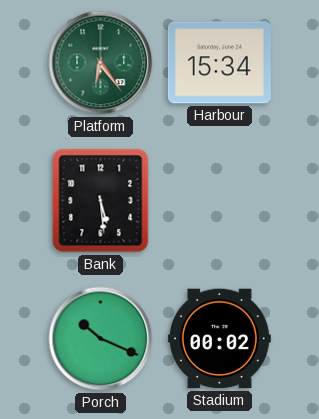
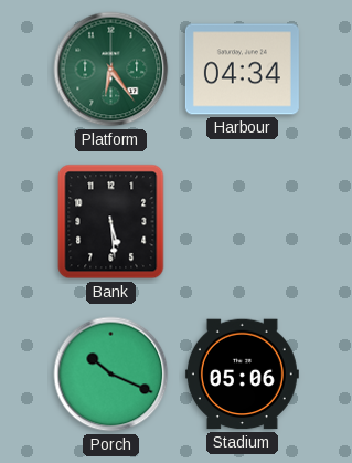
Harbour: 15:34 -> 04:34
Stadium: 00:02 -> 05:06
